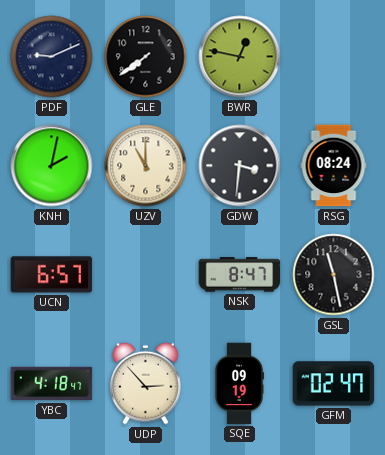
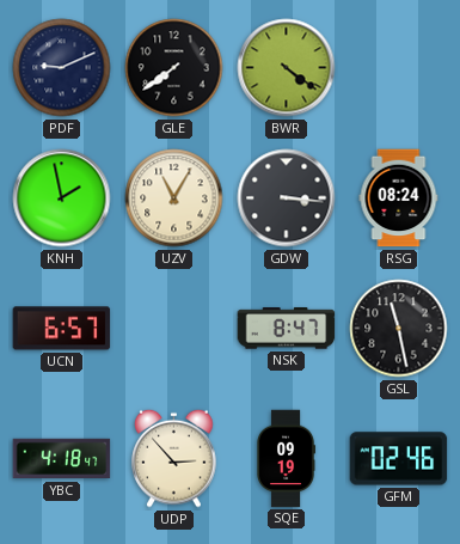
BWR: 12:47 -> 4:21
KNH: 2:02 -> 1:58
UZV: 11:00 -> 11:05
GDW: 3:31 -> 3:16
GFM: 02:47 -> 02:46
